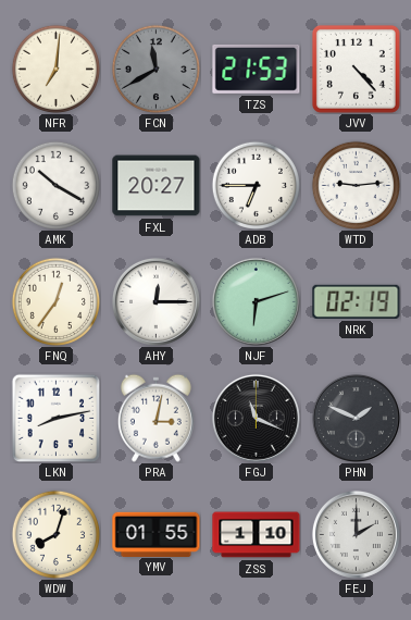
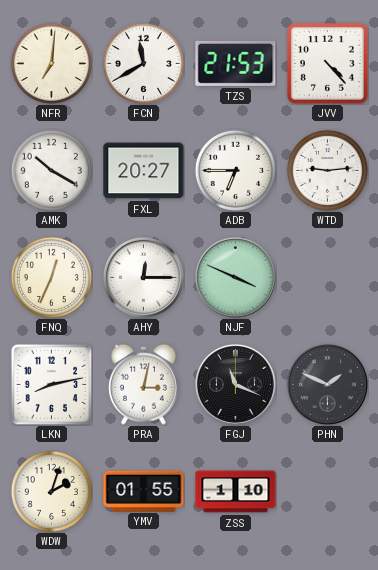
FCN dial: grey -> white
FNQ: 12:36 -> 12:34
NJF: 6:12 -> 3:49
NRK: 02:19 -> none
WDW: 8:03 -> 2:03
FEJ: 2:00 -> none
